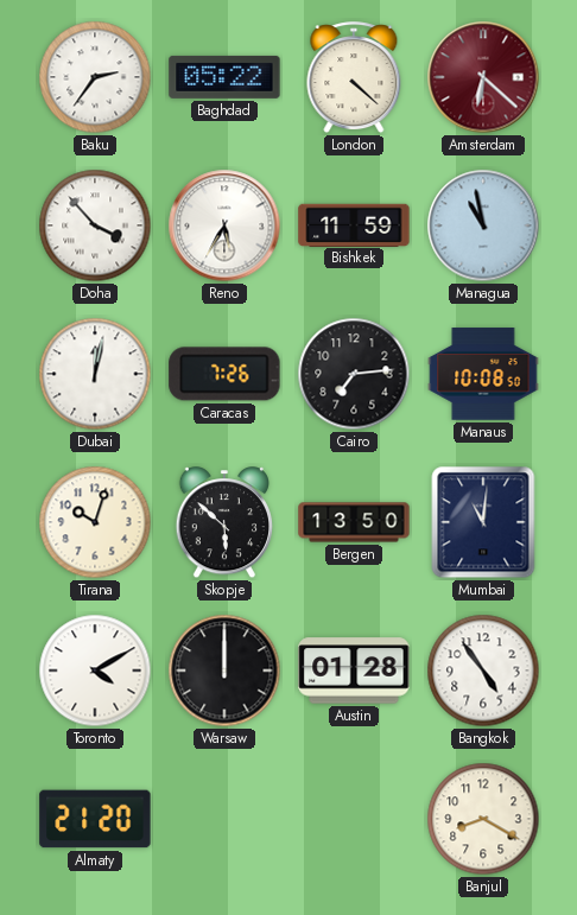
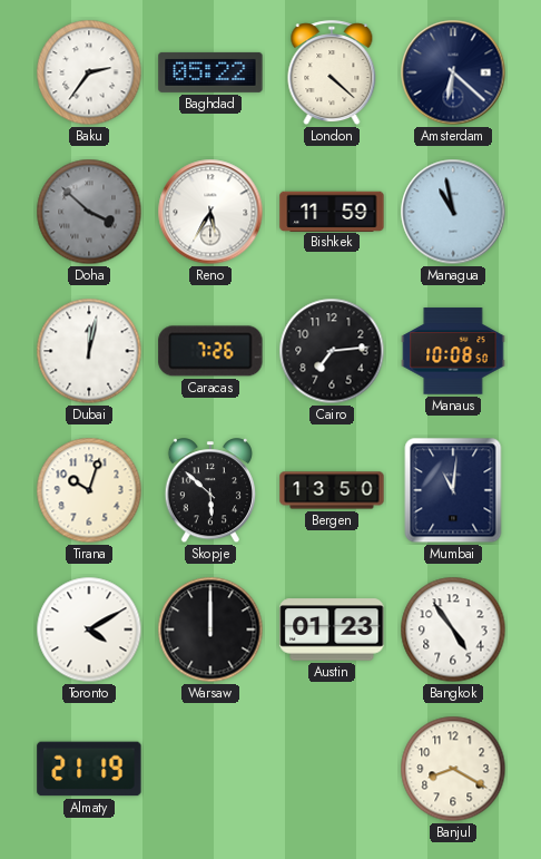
Amsterdam dial: burgundy -> navy
Doha: 3:53 -> 3:52
Doha dial: white -> grey
Austin: 01:28 -> 01:23
Almaty: 21:20 -> 21:19
